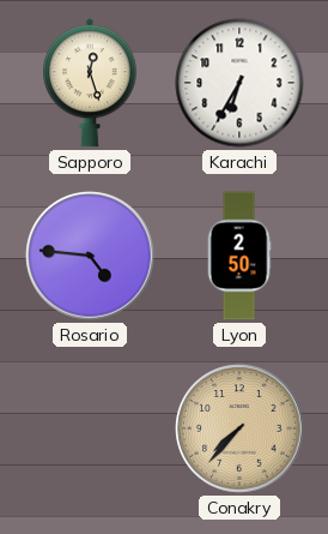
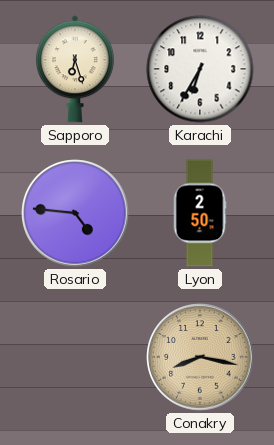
Sapporo: 12:27 -> 6:27
Conakry: 7:37 -> 8:17
